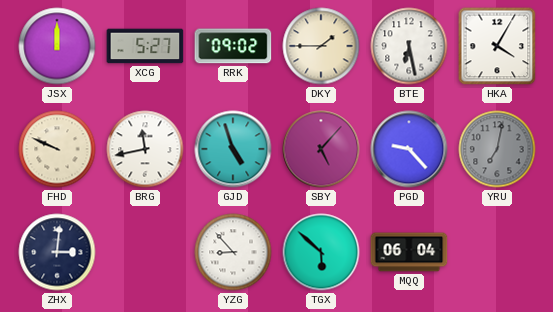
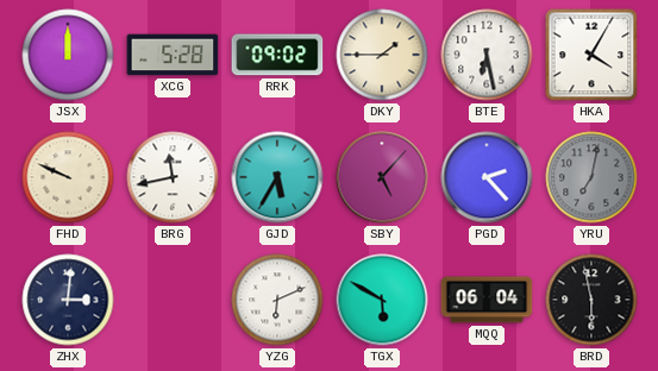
XCG: 5:27 -> 5:28
GJD: 4:57 -> 5:35
PGD: 9:23 -> 2:23
YZG: 8:53 -> 6:11
TGX: 5:52 -> 5:50
BRD: none -> 5:58
